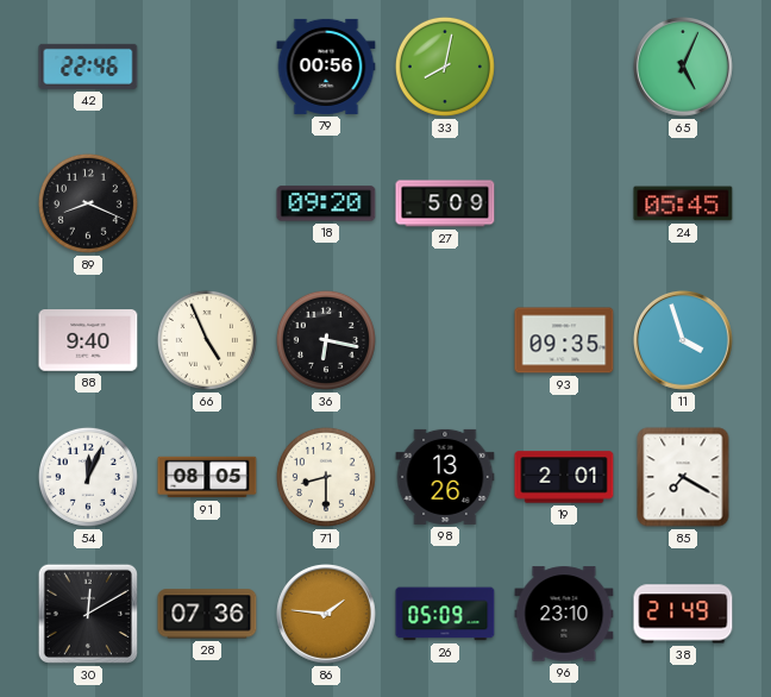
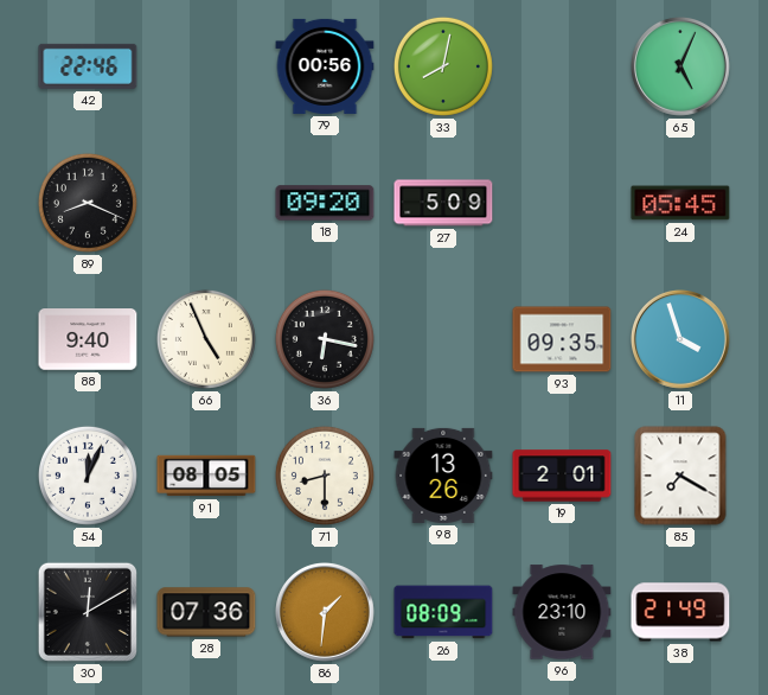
86: 1:46 -> 1:31
26: 05:09 -> 08:09
